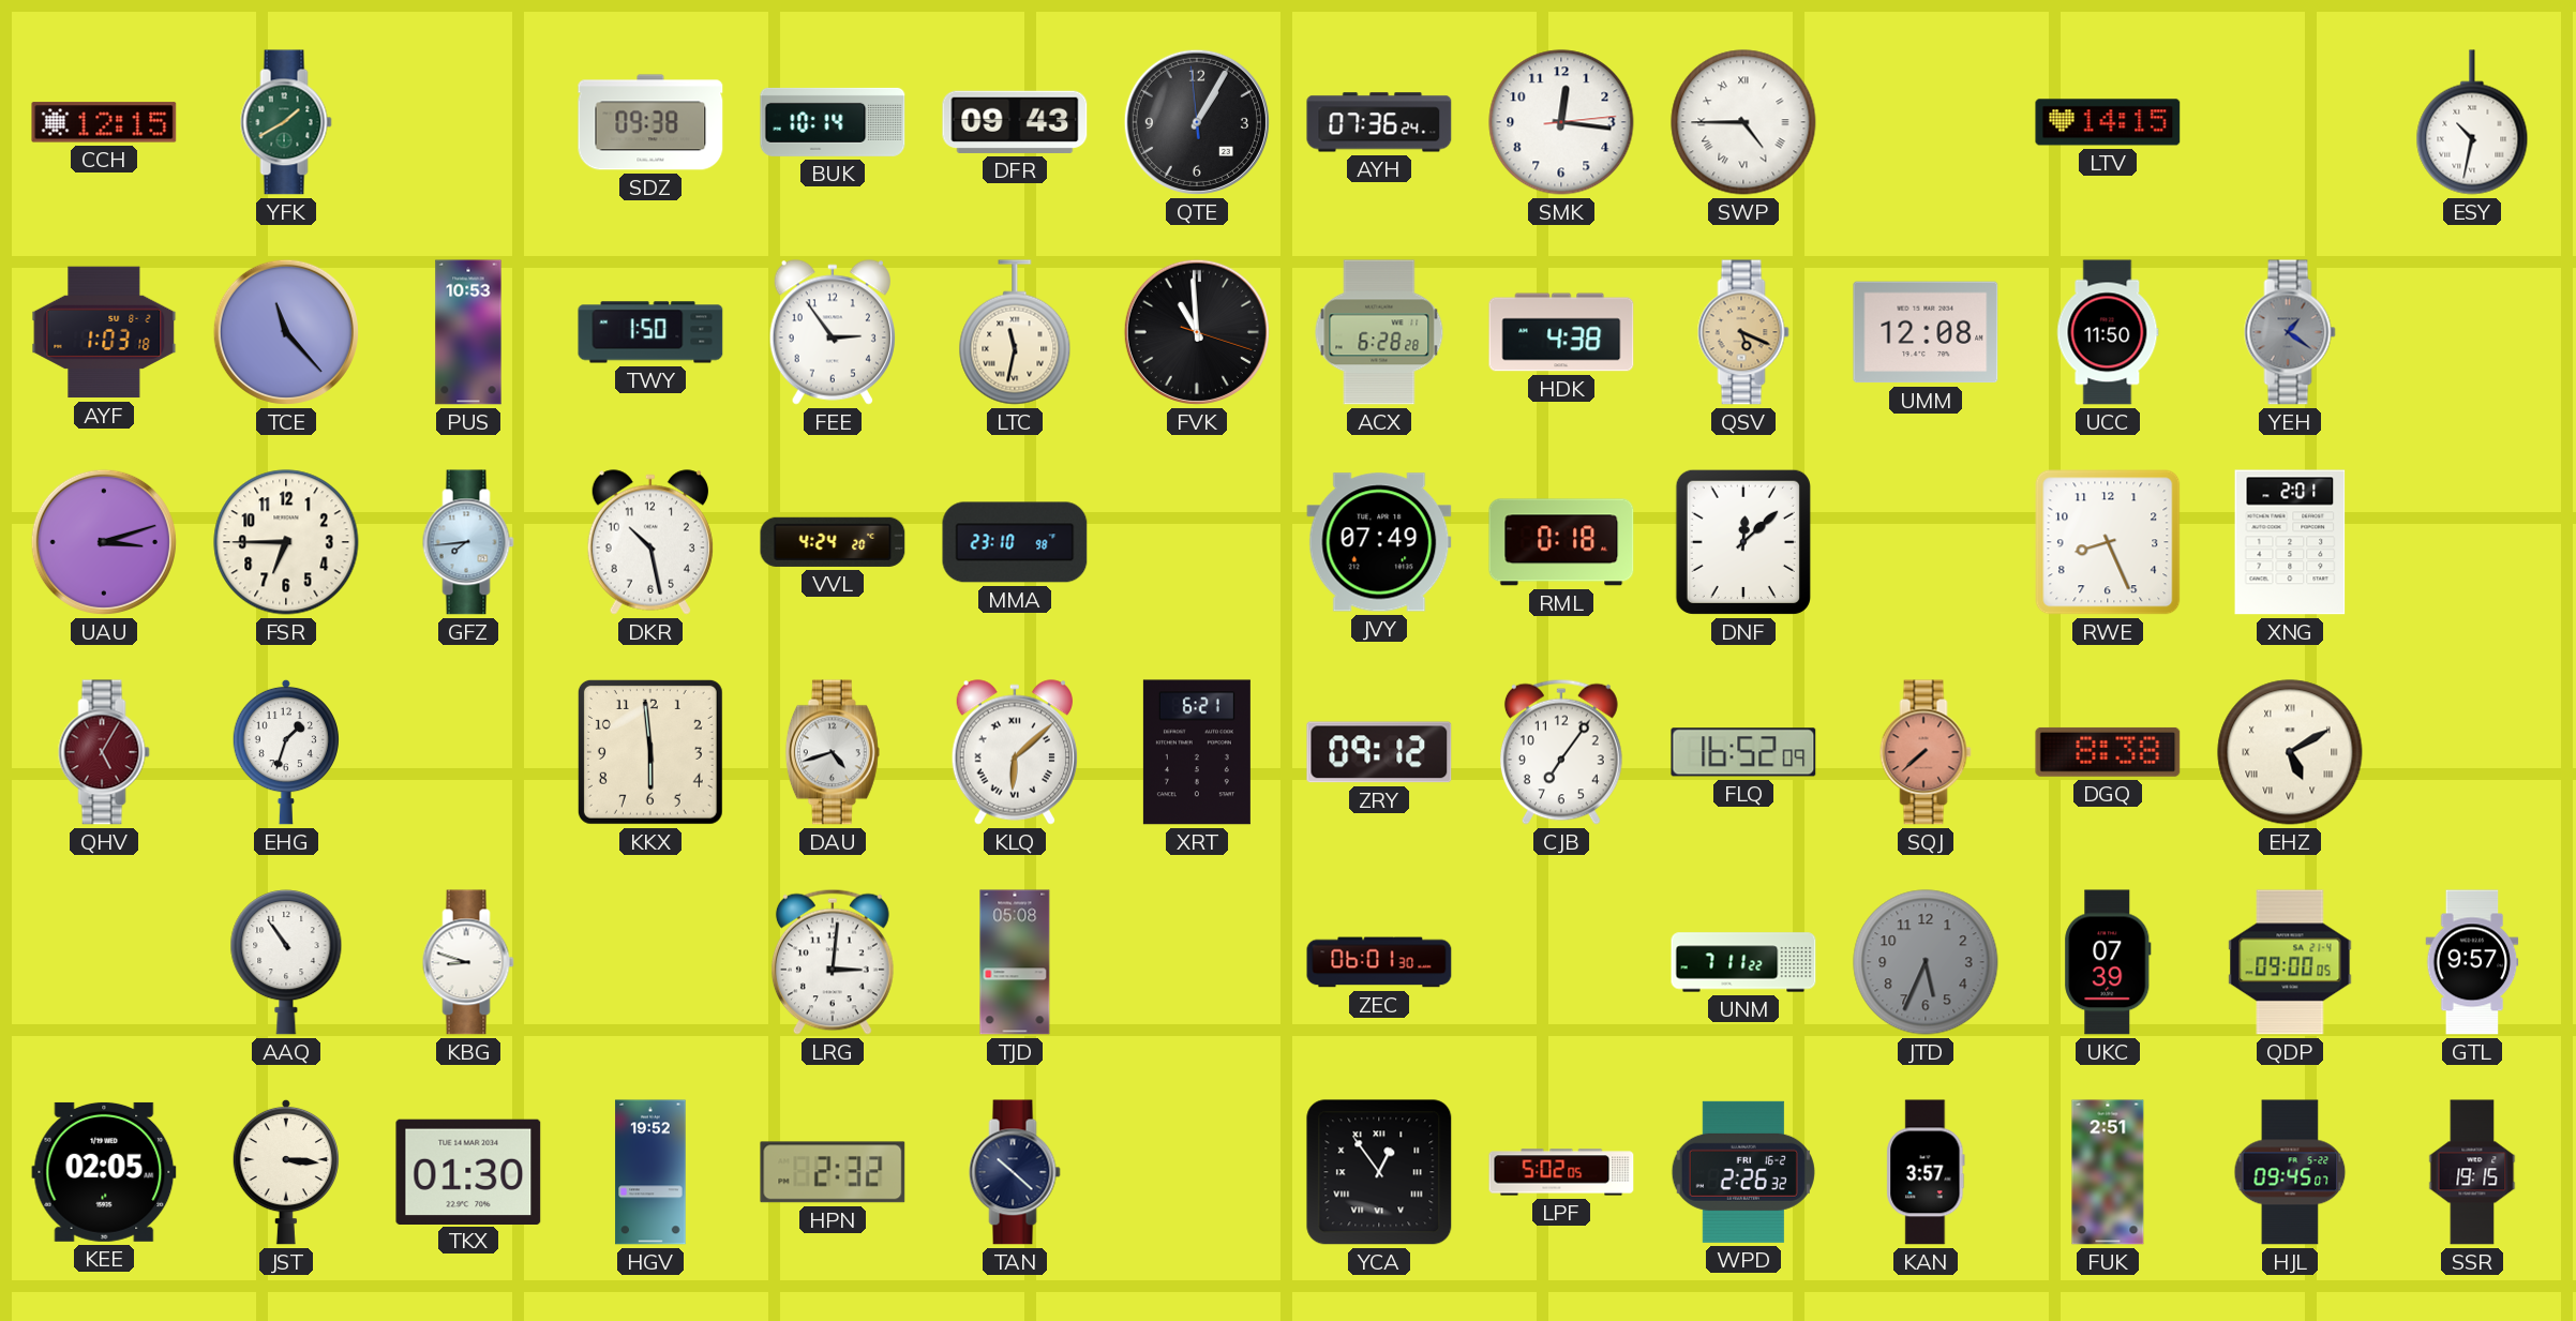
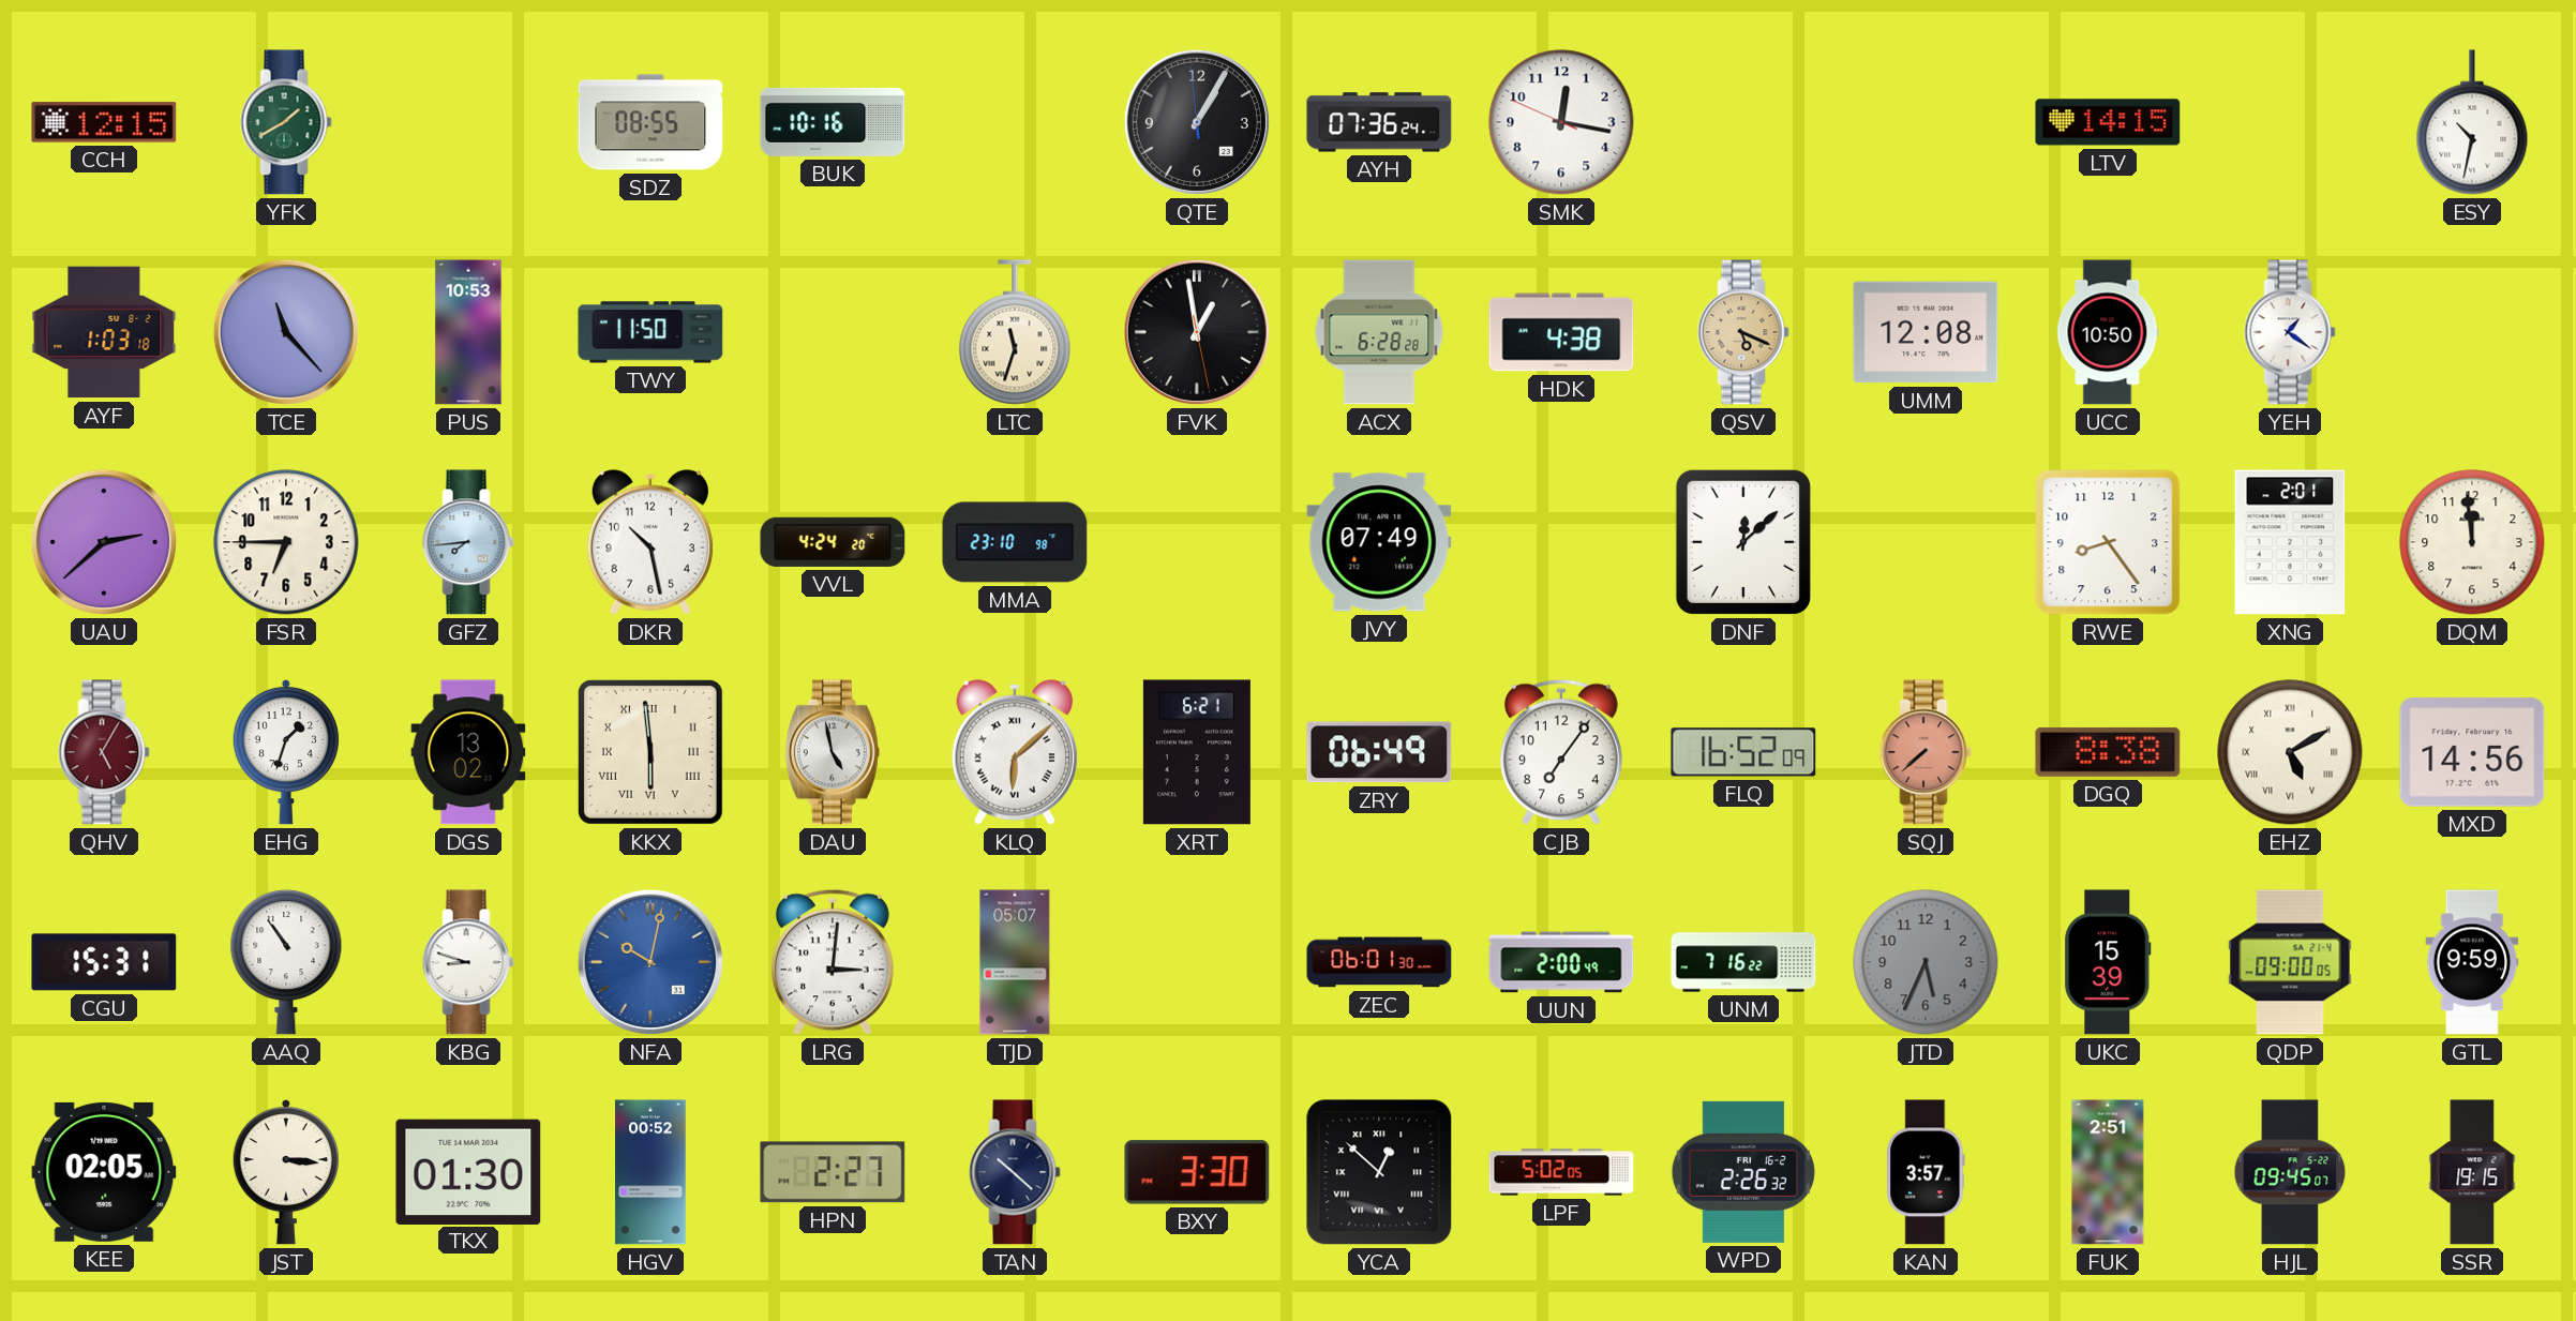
SDZ: 09:38 -> 08:55
BUK: 10:14 -> 10:16
DFR: 09:43 -> none
SMK: 12:16:14 -> 12:16:49
SWP: 4:45 -> none
TWY: 1:50 -> 11:50
FEE: 2:54 -> none
LTC: 11:32 -> 11:33
FVK: 10:59 -> 12:58
UCC: 11:50 -> 10:50
YEH dial: grey -> white
UAU: 3:12 -> 2:38
RML: 0:18 -> none
RWE: 8:26 -> 8:24
DQM: none -> 11:59
DGS: none -> 13:02
KKX numerals: Arabic -> Roman
DAU: 4:42 -> 4:58
ZRY: 09:12 -> 06:49
MXD: none -> 14:56
CGU: none -> 15:31
NFA: none -> 10:02
TJD: 05:08 -> 05:07
UUN: none -> 2:00
UNM: 7:11 -> 7:16
UKC: 07:39 -> 15:39
GTL: 9:57 -> 9:59
HGV: 19:52 -> 00:52
HPN: 2:32 -> 2:27
BXY: none -> 3:30
YCA: 12:54 -> 12:52
